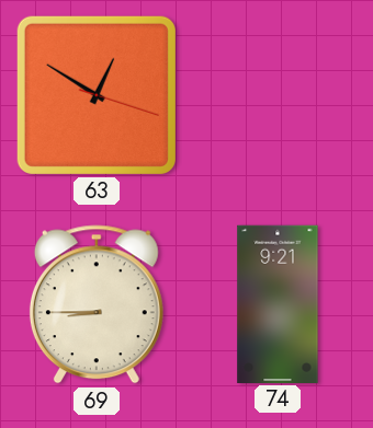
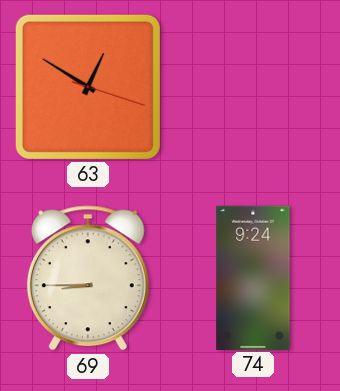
74: 9:21 -> 9:24
